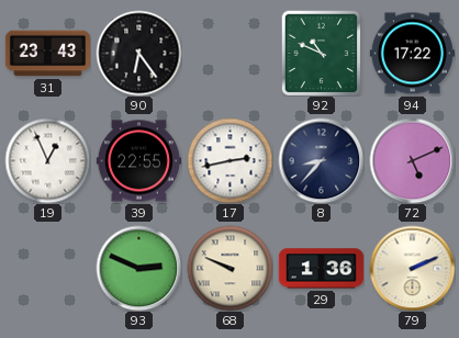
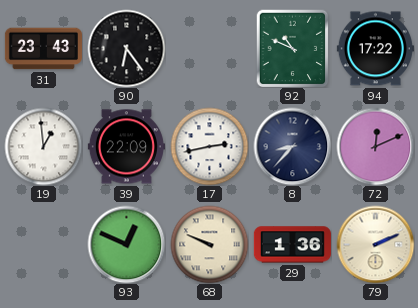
19: 12:56 -> 12:59
39: 22:55 -> 22:09
72: 5:11 -> 12:11
93: 2:49 -> 12:49
